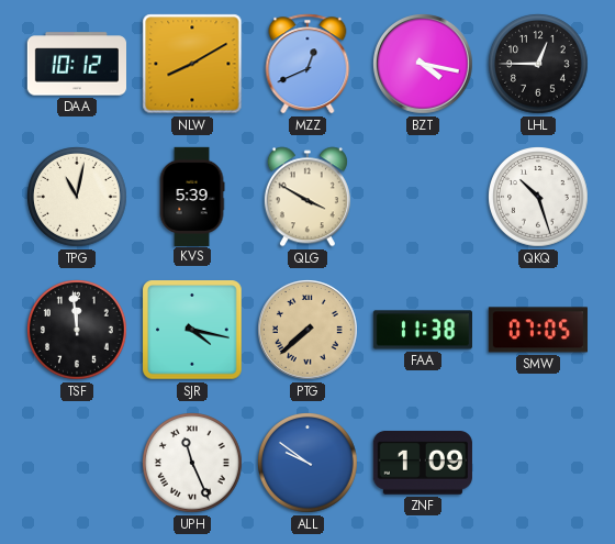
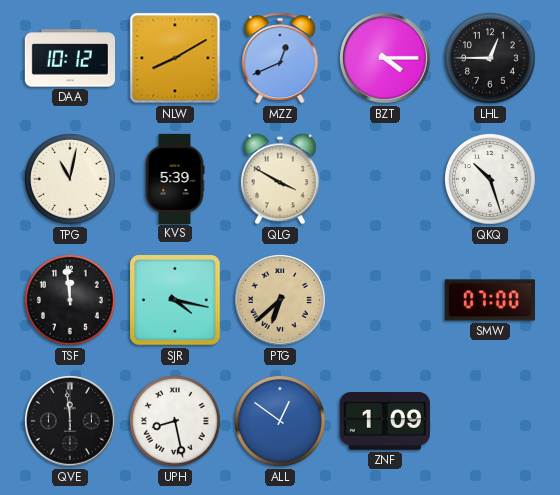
BZT: 4:17 -> 4:15
PTG: 7:38 -> 6:38
FAA: 11:38 -> none
SMW: 07:05 -> 07:00
QVE: none -> 11:59
UPH: 11:26 -> 8:28
ALL: 9:51 -> 12:51
